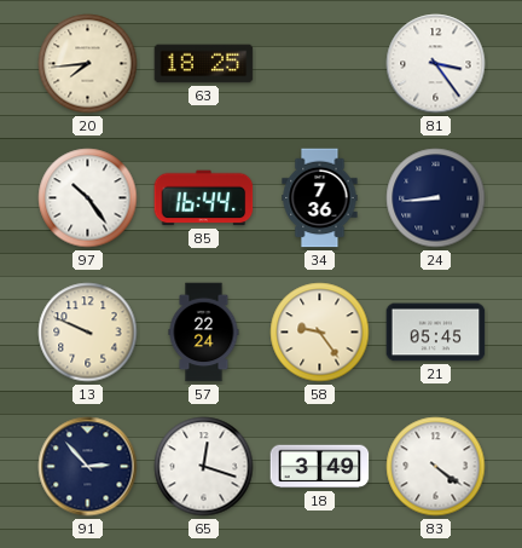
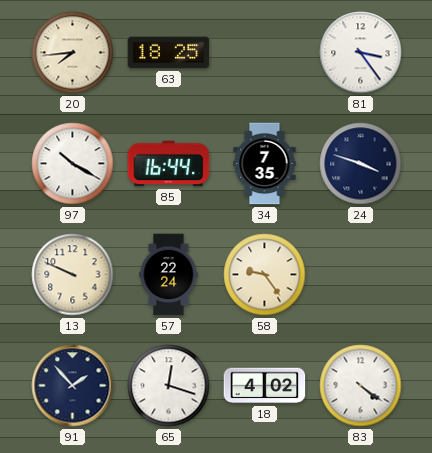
97: 10:24 -> 10:20
34: 7:36 -> 7:35
24: 8:44 -> 3:48
21: 05:45 -> none
91: 2:53 -> 1:53
18: 3:49 -> 4:02
